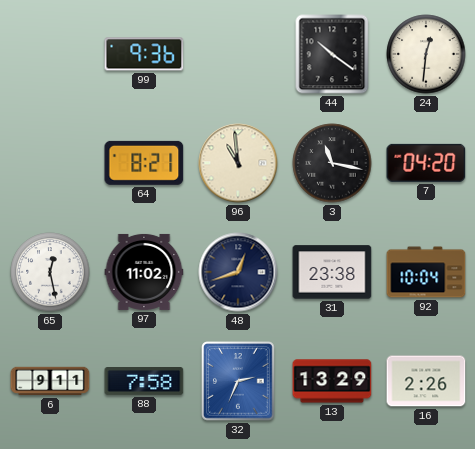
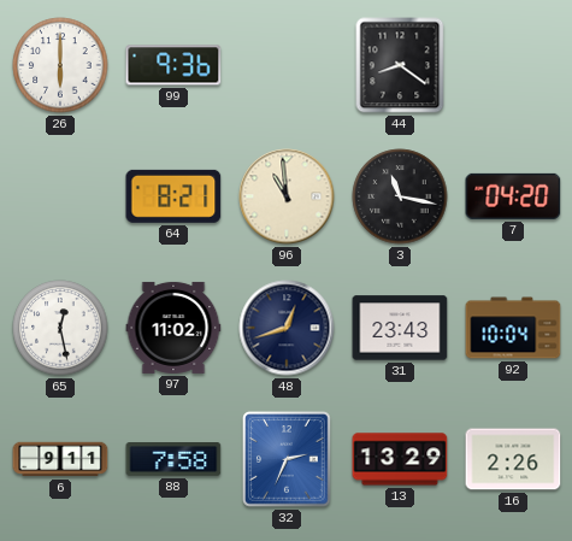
26: none -> 6:00
44: 10:21 -> 8:21
24: 12:31 -> none
31: 23:38 -> 23:43
